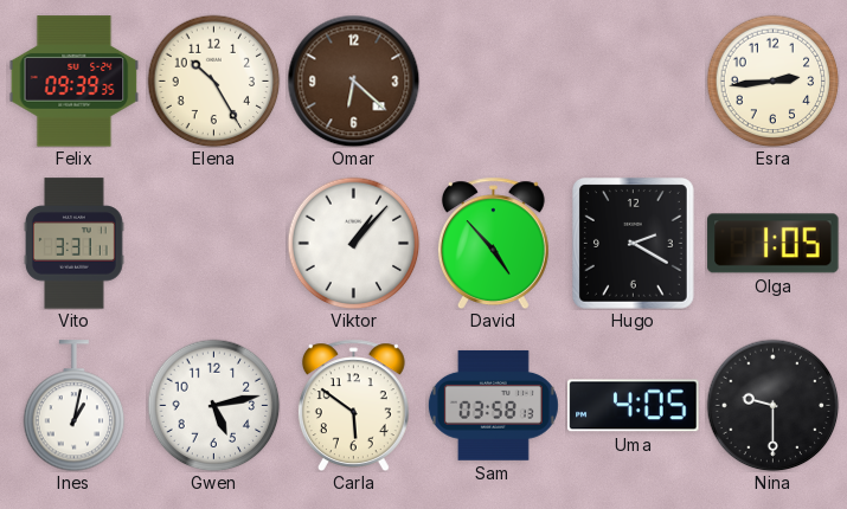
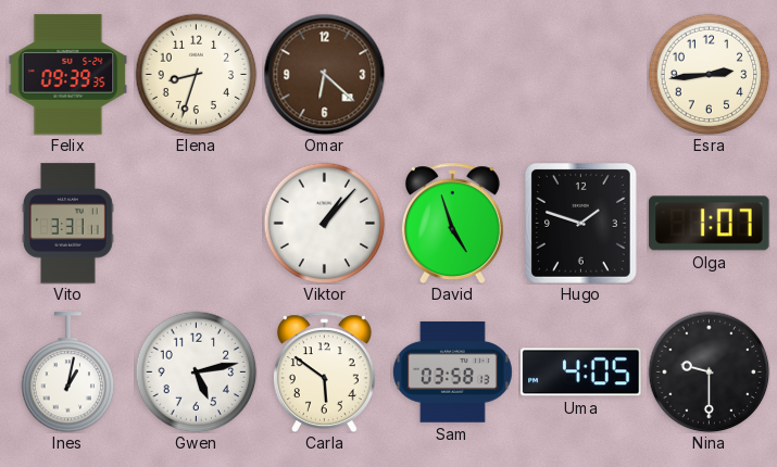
Elena: 10:25 -> 8:33
David: 4:53 -> 4:57
Hugo: 2:20 -> 1:48
Olga: 1:05 -> 1:07
